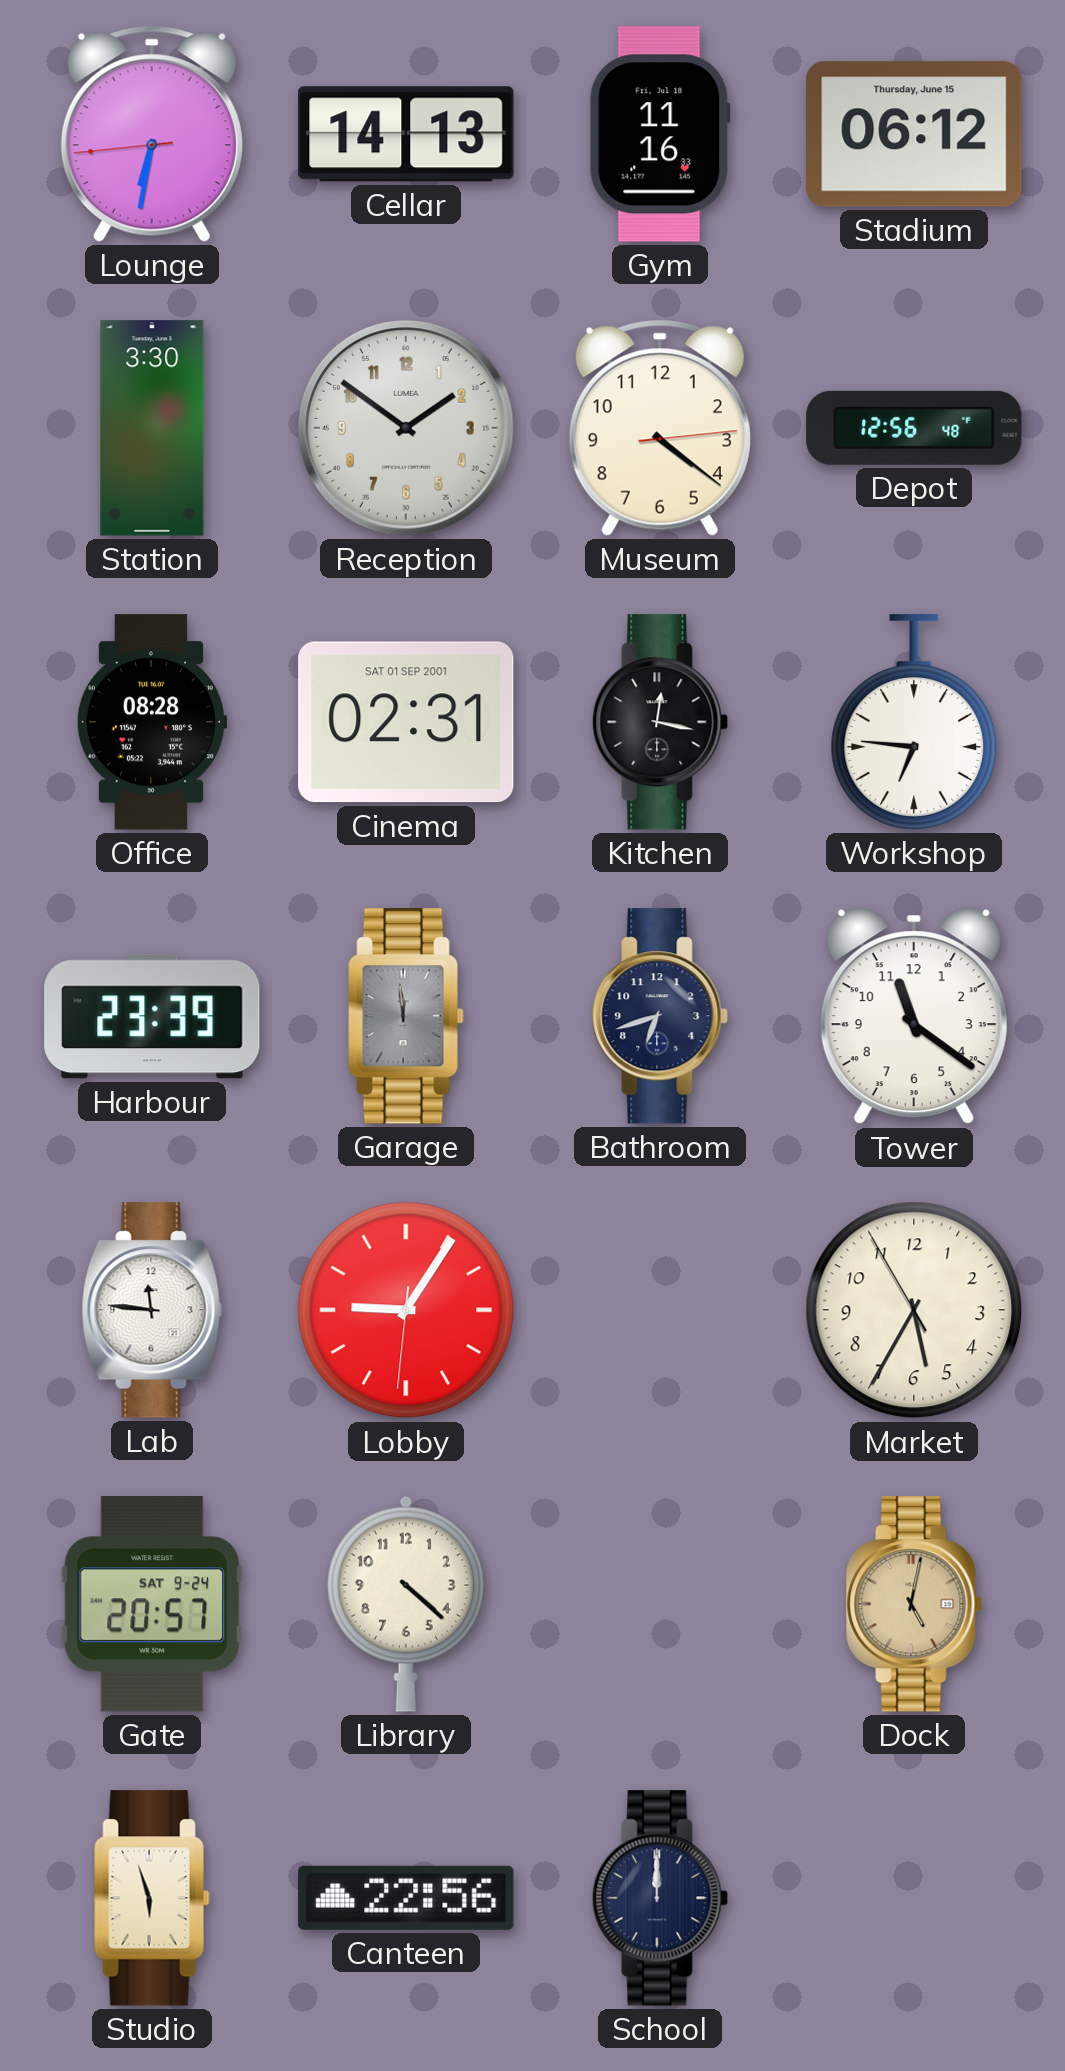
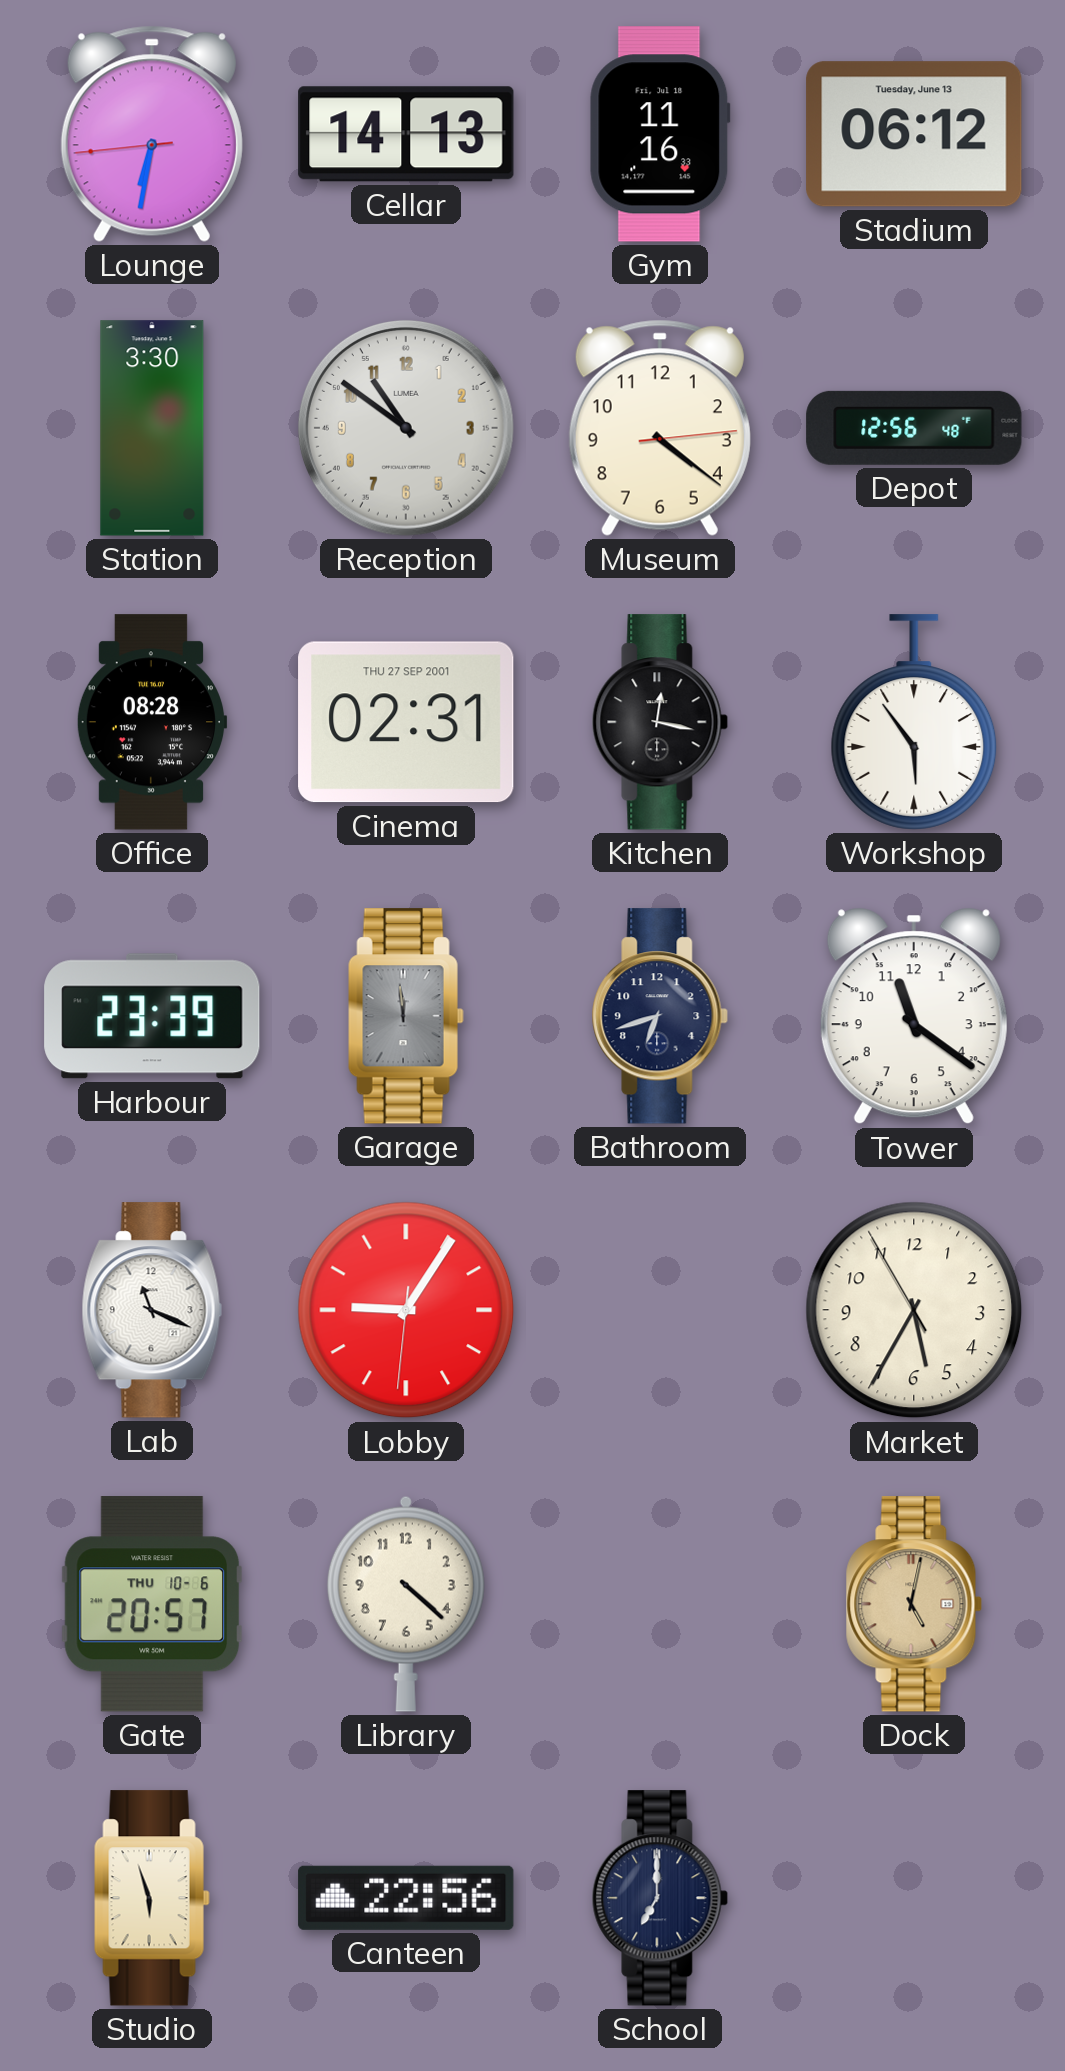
Stadium date: Thursday, June 15 -> Tuesday, June 13
Reception: 1:51 -> 10:51
Cinema date: SAT 01 SEP 2001 -> THU 27 SEP 2001
Workshop: 6:46 -> 5:54
Lab: 11:46 -> 11:19
Gate date: SAT 9-24 -> THU 10-6
School: 12:00 -> 7:00
